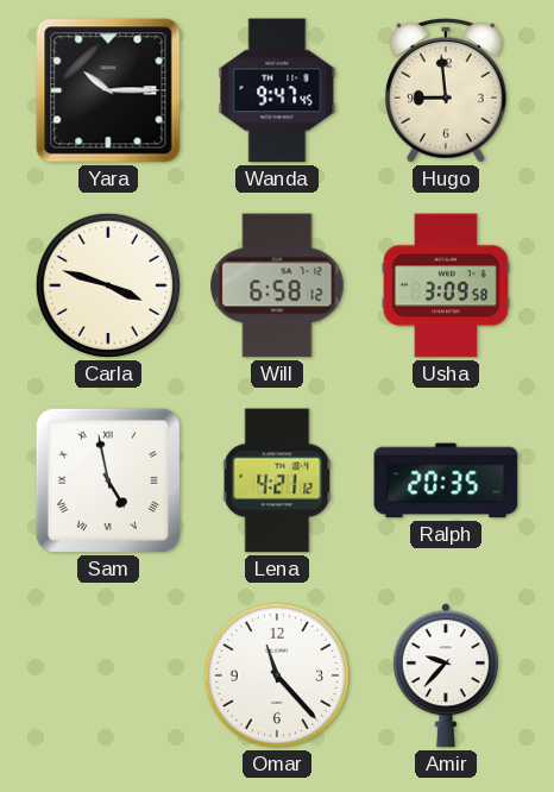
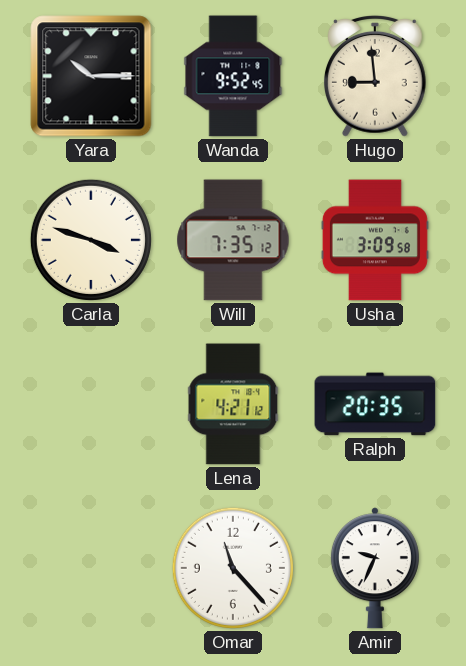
Wanda: 9:47 -> 9:52
Will: 6:58 -> 7:35
Sam: 4:58 -> none
Amir: 9:37 -> 9:34
